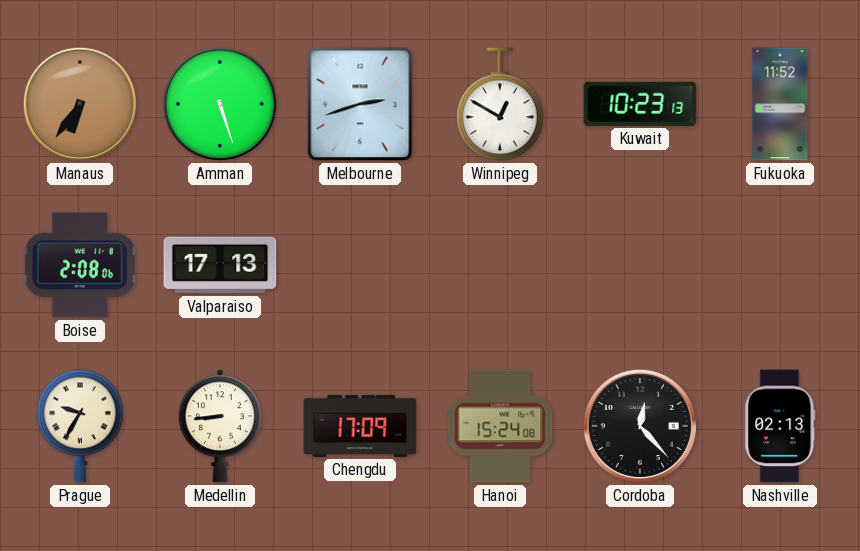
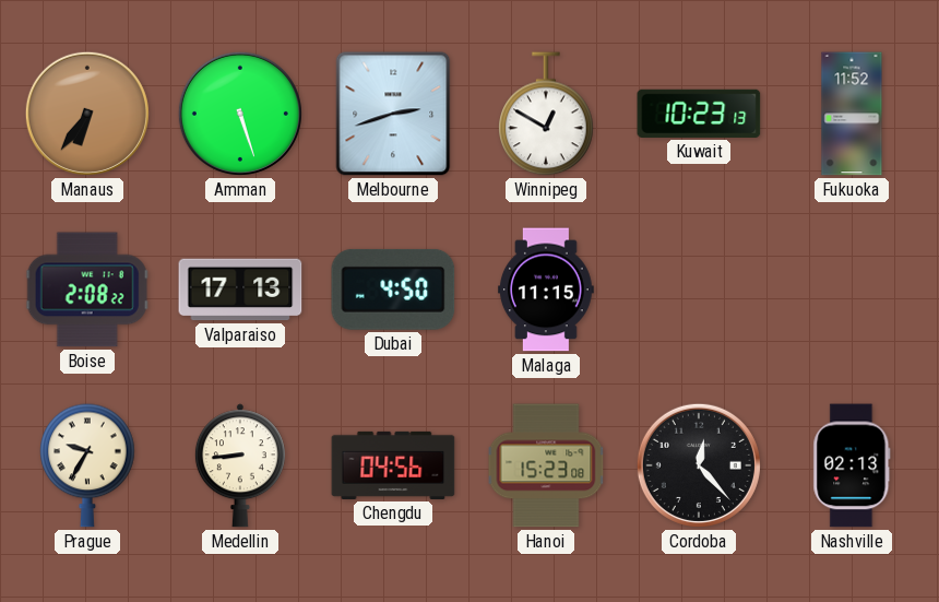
Boise: 2:08:06 -> 2:08:22
Dubai: none -> 4:50
Malaga: none -> 11:15
Chengdu: 17:09 -> 04:56
Hanoi: 15:24 -> 15:23
